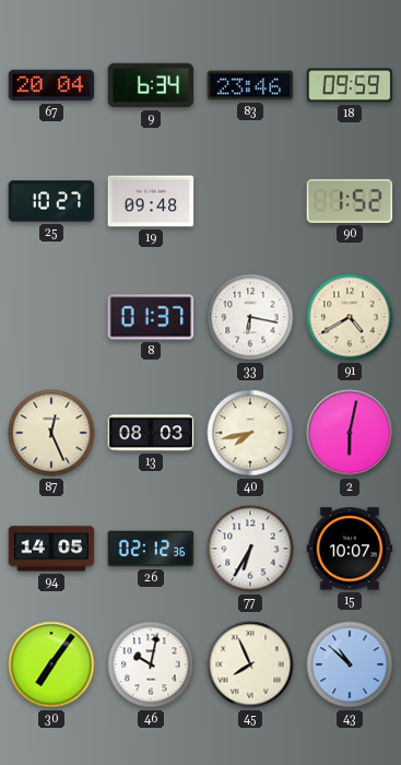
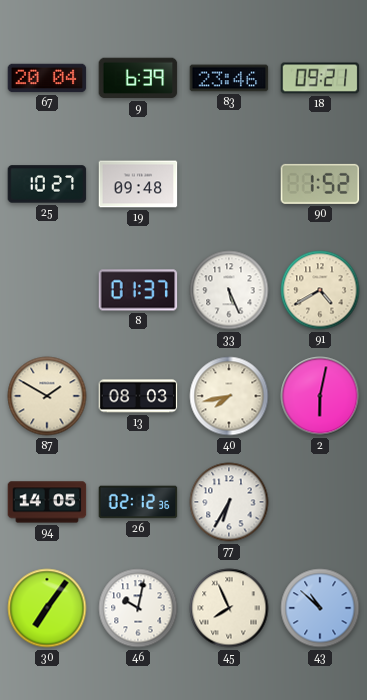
9: 6:34 -> 6:39
18: 09:59 -> 09:21
33: 6:17 -> 5:26
87: 12:26 -> 1:50
15: 10:07 -> none
